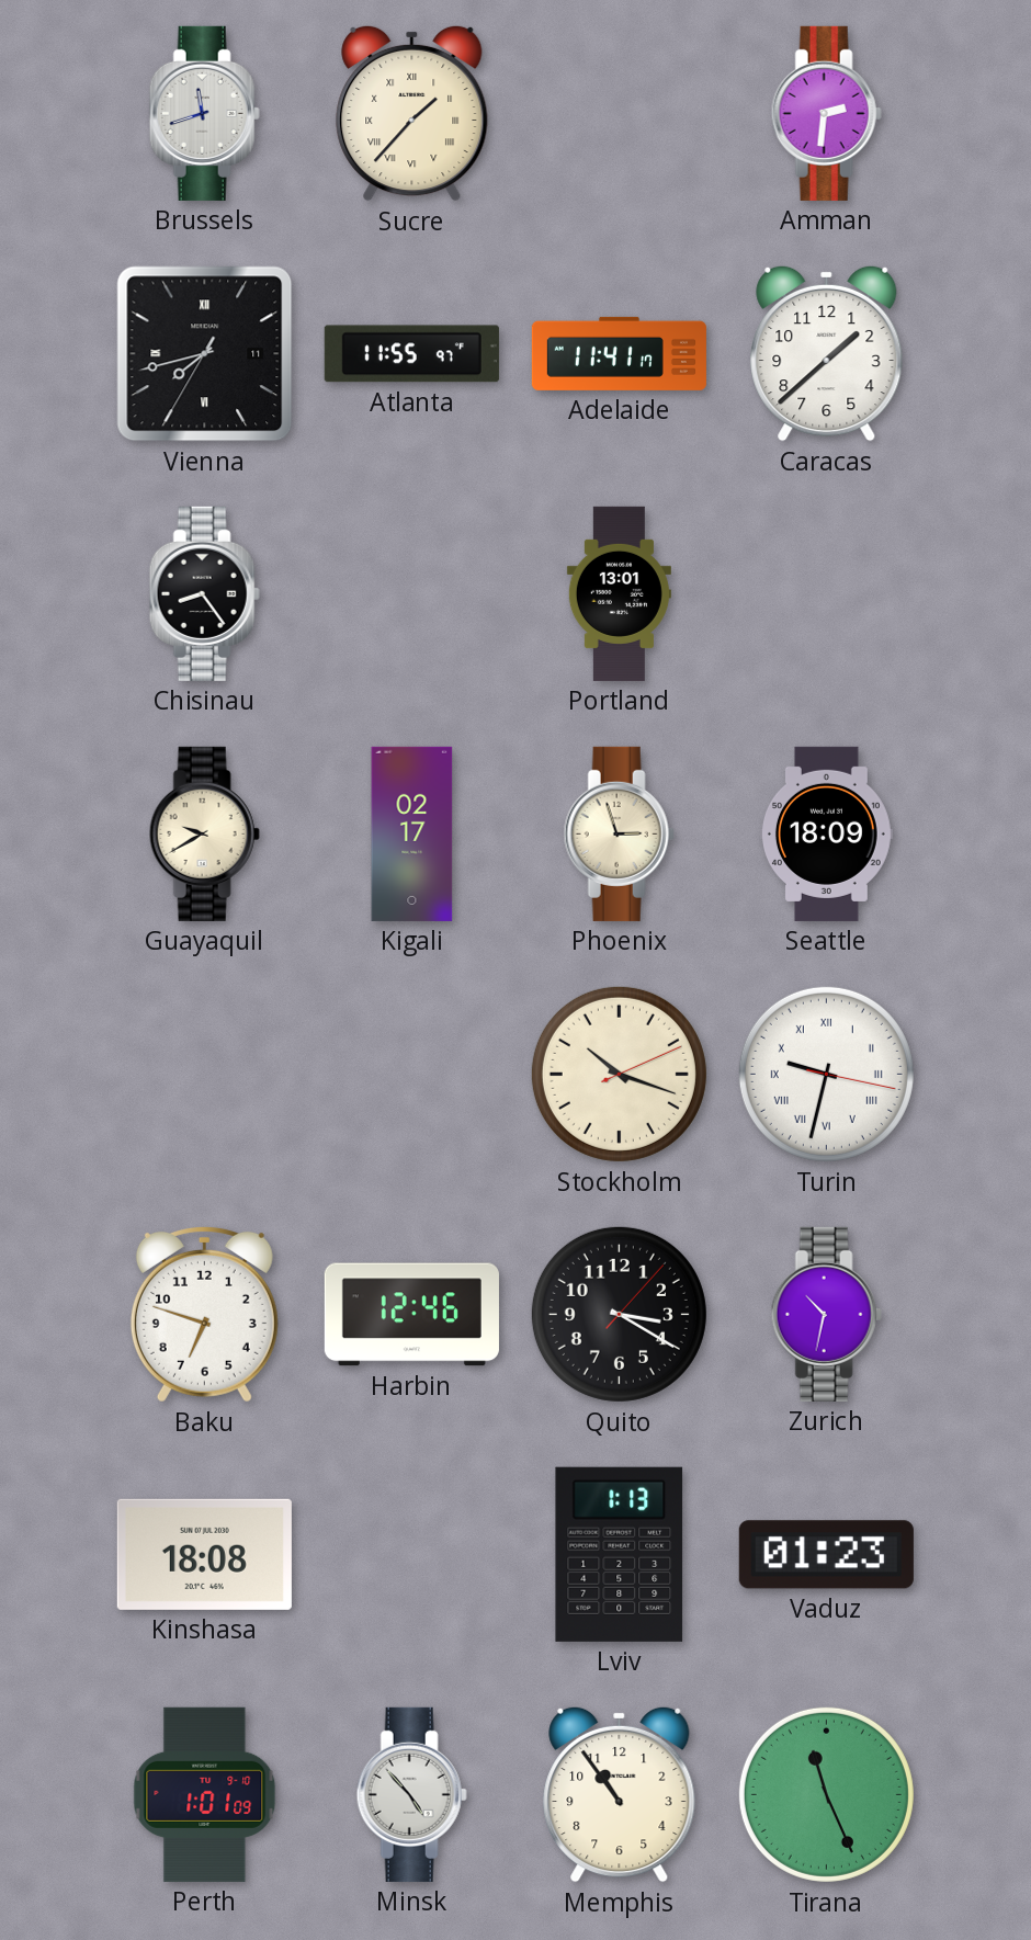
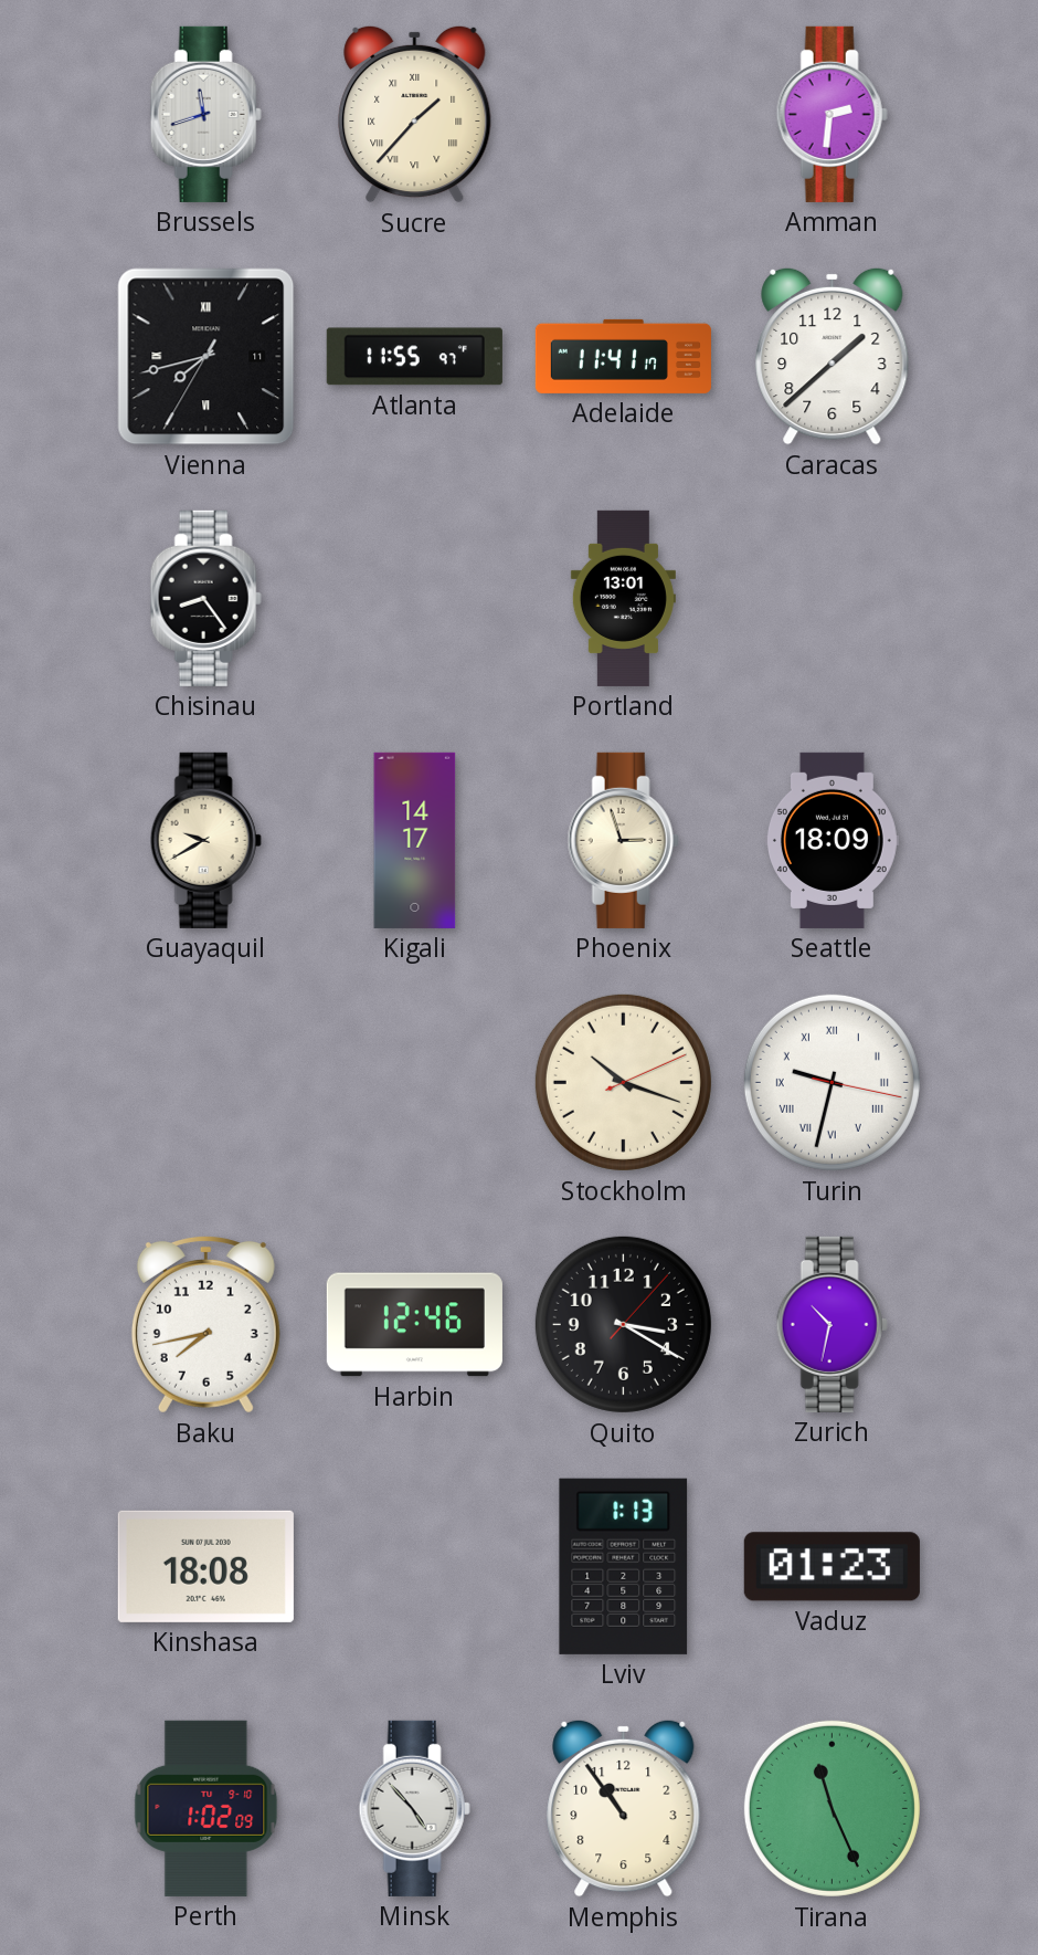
Kigali: 02:17 -> 14:17
Baku: 6:48 -> 7:43
Perth: 1:01 -> 1:02
